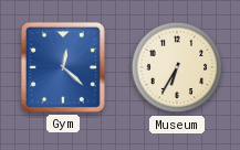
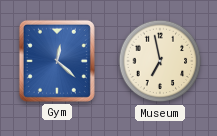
Museum: 6:35 -> 6:58
